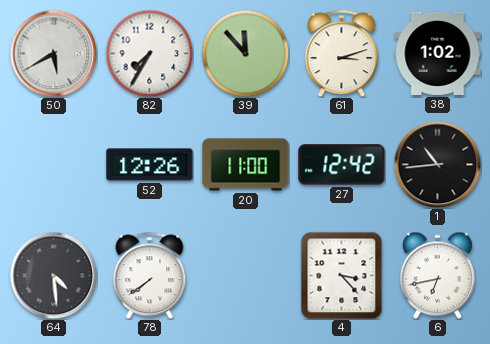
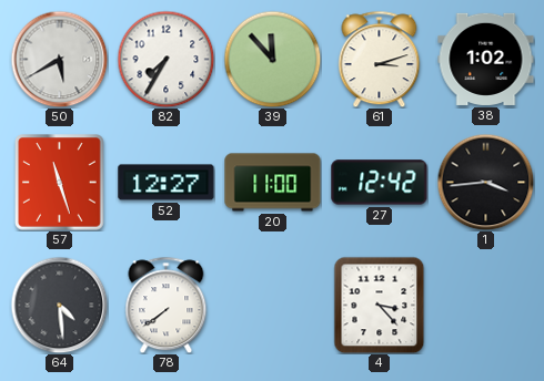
57: none -> 11:27
52: 12:26 -> 12:27
1: 10:44 -> 3:44
6: 6:43 -> none
